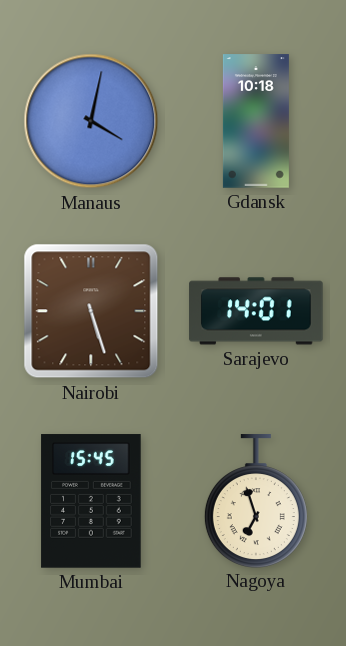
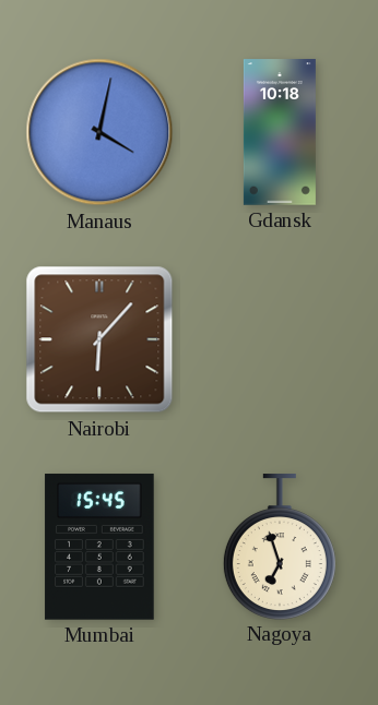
Nairobi: 5:27 -> 6:07
Sarajevo: 14:01 -> none
